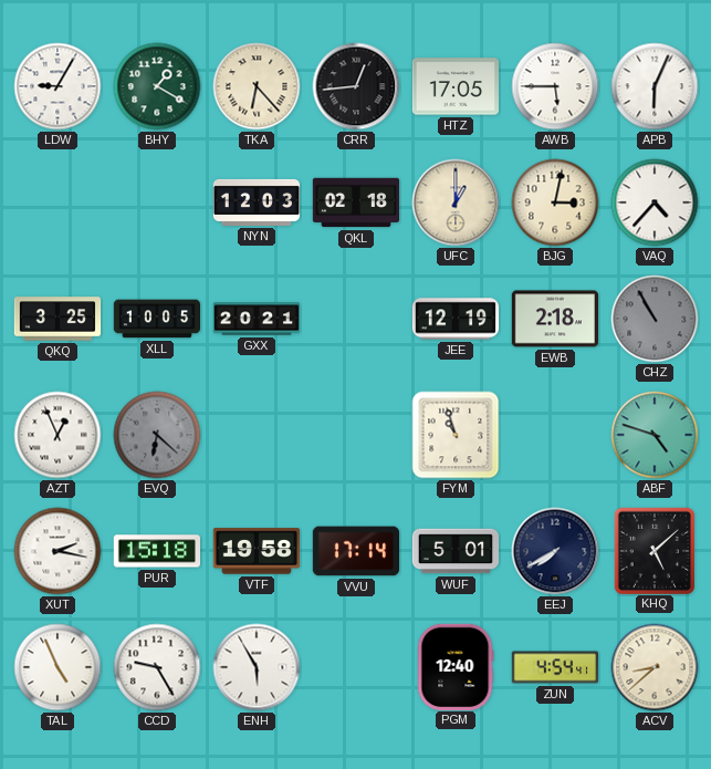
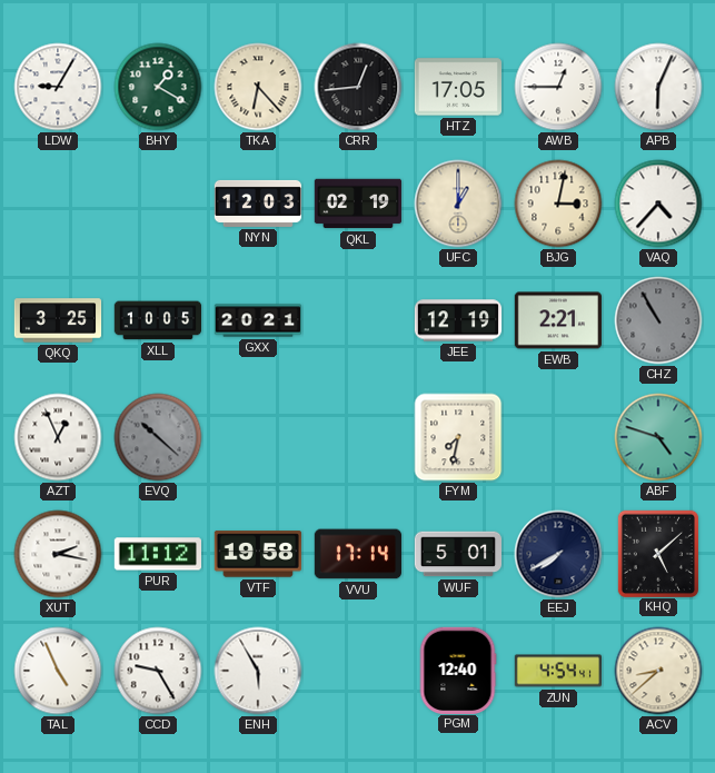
AWB: 5:45 -> 12:45
QKL: 02:18 -> 02:19
EWB: 2:18 -> 2:21
EVQ: 6:22 -> 10:22
FYM: 10:57 -> 7:32
PUR: 15:18 -> 11:12
